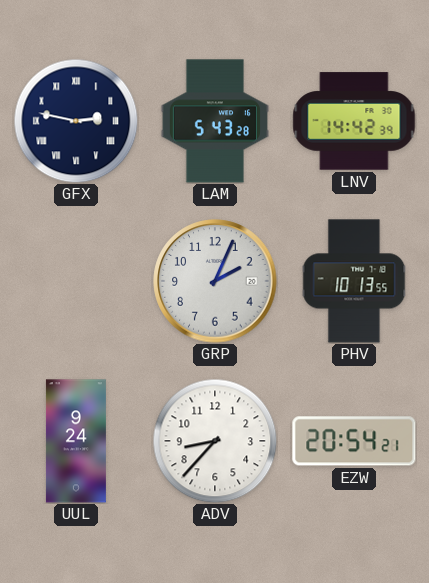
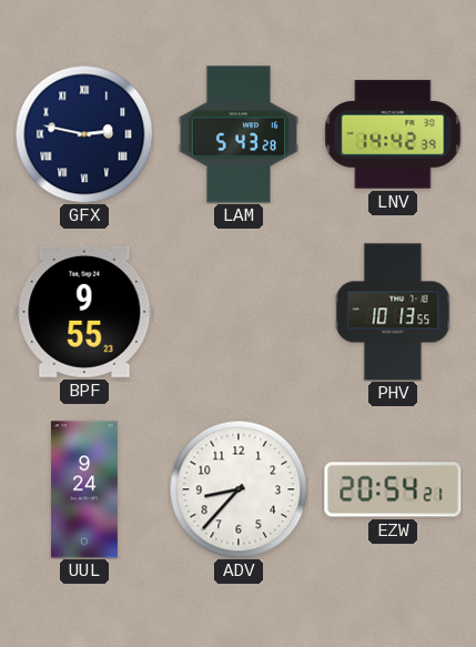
BPF: none -> 9:55
GRP: 2:04 -> none
